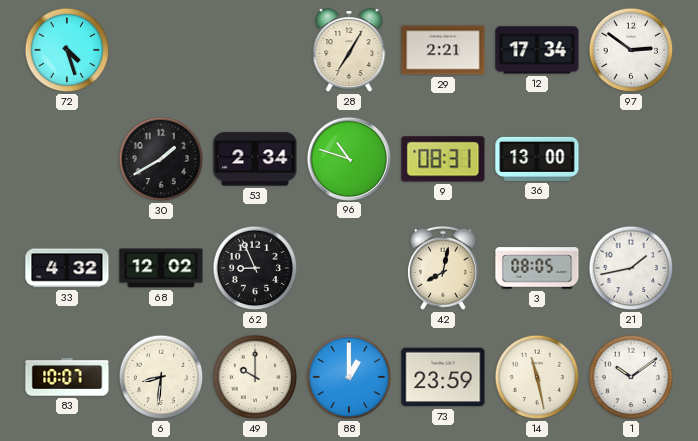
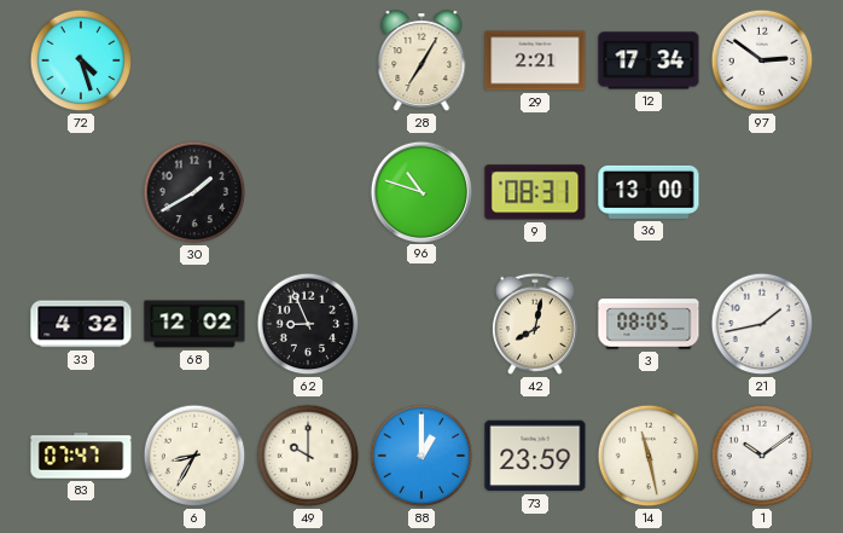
53: 2:34 -> none
83: 10:07 -> 07:47
6: 8:31 -> 8:35
